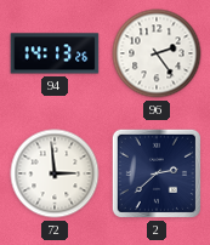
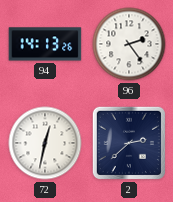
72: 2:59 -> 12:32
